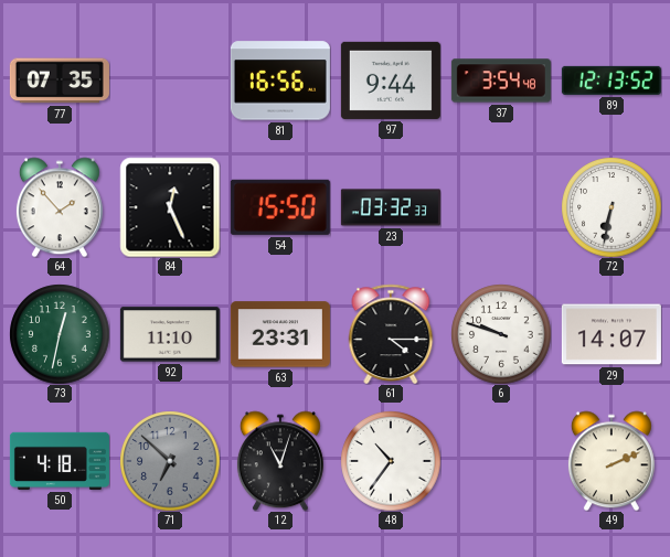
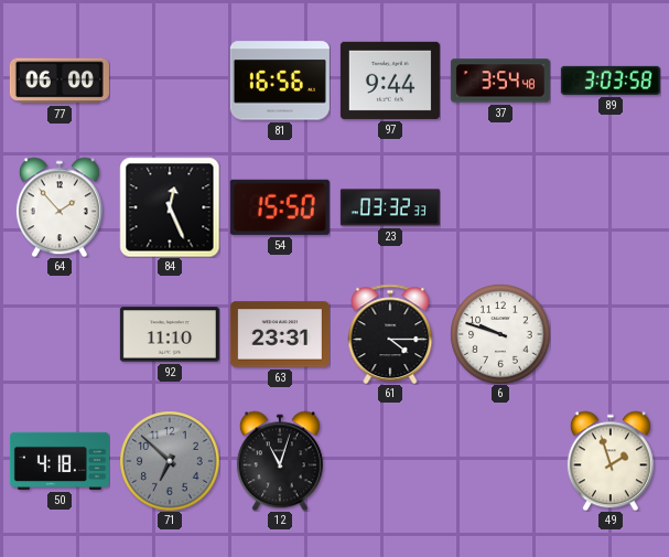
77: 07:35 -> 06:00
89: 12:13 -> 3:03
72: 6:32 -> none
73: 12:32 -> none
29: 14:07 -> none
48: 10:36 -> none
49: 2:11 -> 1:57
